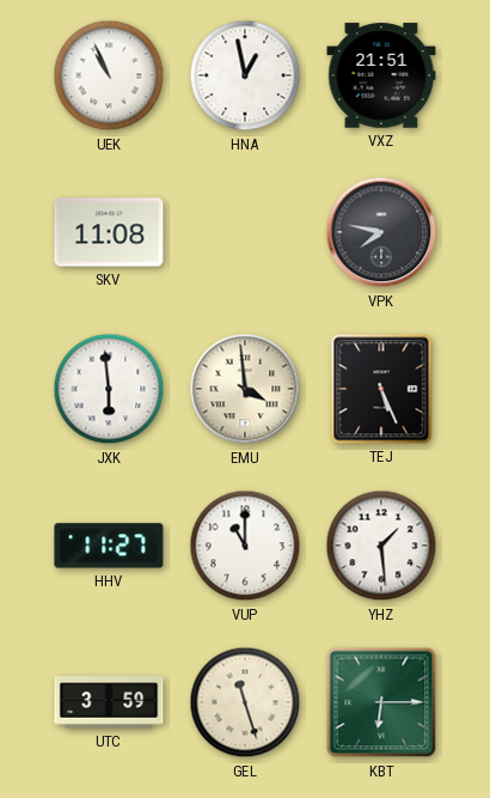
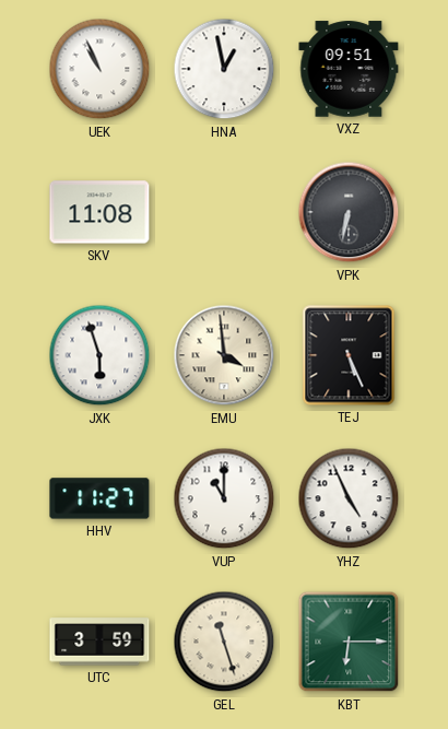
VXZ: 21:51 -> 09:51
VPK: 7:47 -> 6:32
JXK: 5:59 -> 5:57
YHZ: 1:29 -> 4:56
